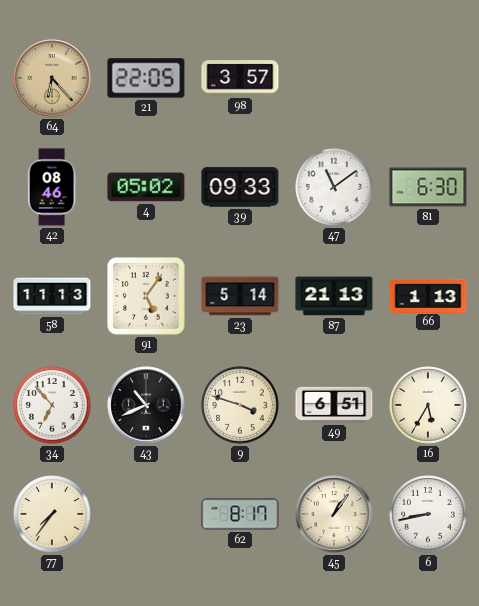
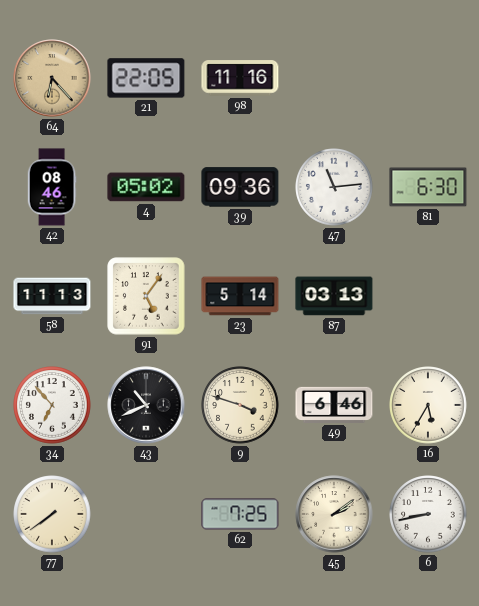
98: 3:57 -> 11:16
39: 09:33 -> 09:36
47: 11:09 -> 11:14
87: 21:13 -> 03:13
66: 1:13 -> none
49: 6:51 -> 6:46
77: 7:36 -> 7:39
62: 8:17 -> 7:25
45: 1:06 -> 2:09
